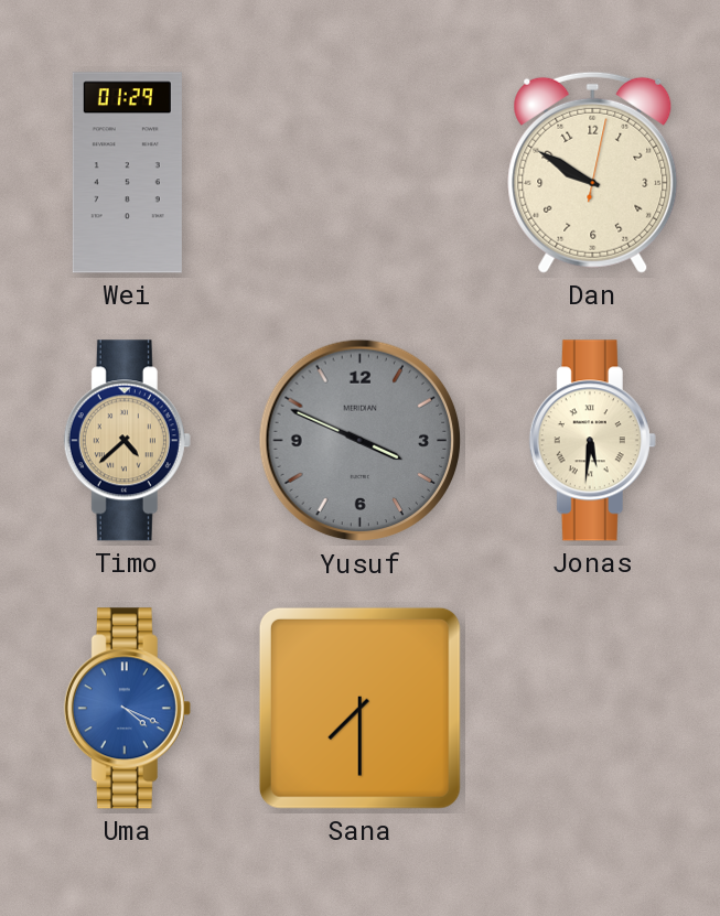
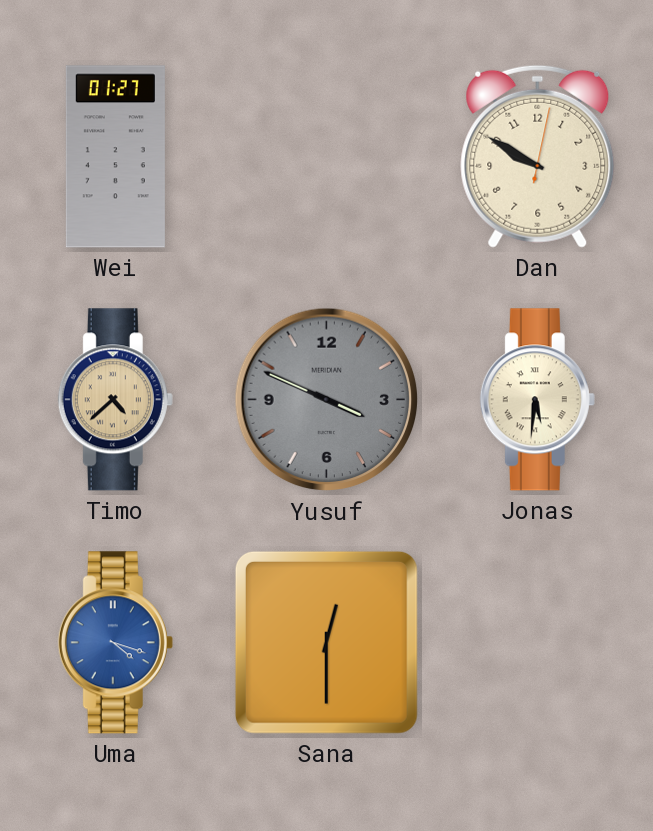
Wei: 01:29 -> 01:27
Uma: 4:19 -> 4:18
Sana: 7:30 -> 12:30
